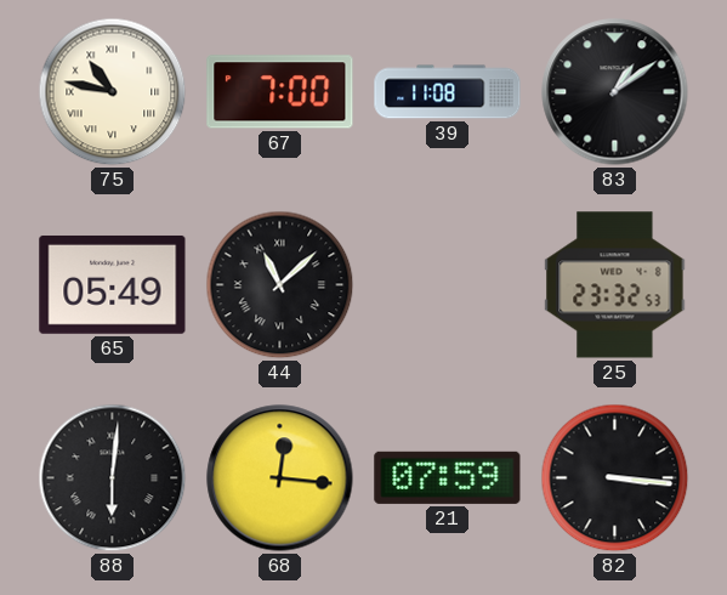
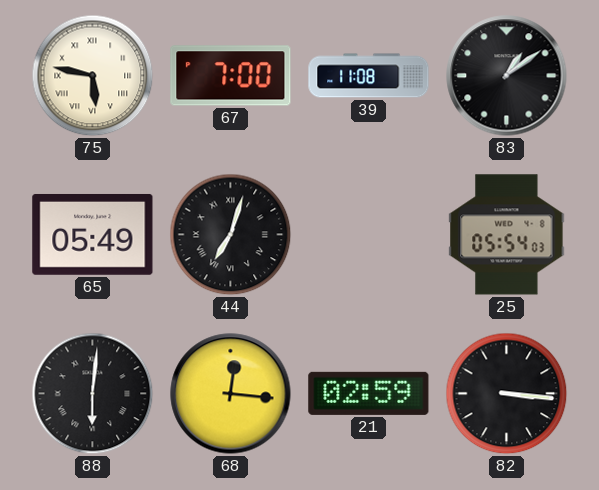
75: 10:47 -> 5:47
44: 11:08 -> 7:03
25: 23:32 -> 05:54
21: 07:59 -> 02:59
